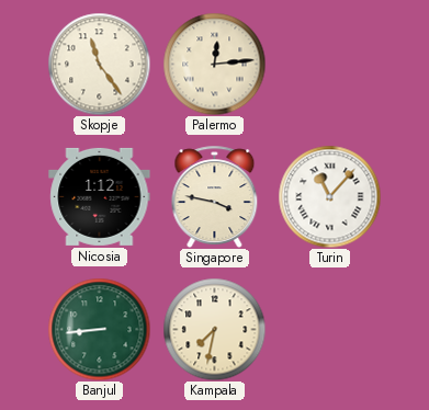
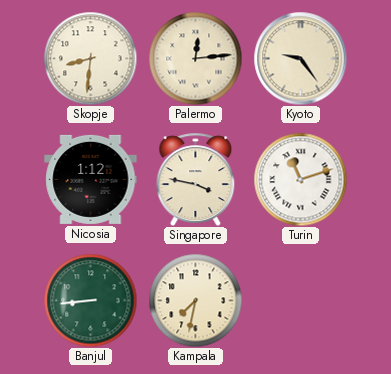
Skopje: 11:24 -> 8:31
Kyoto: none -> 9:24
Turin: 11:07 -> 11:12
